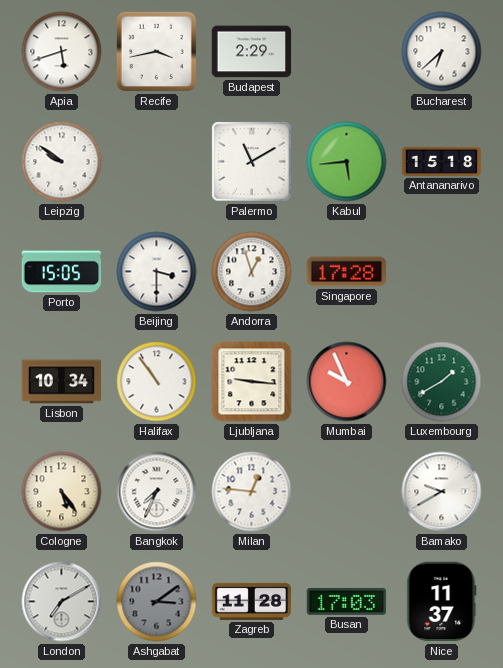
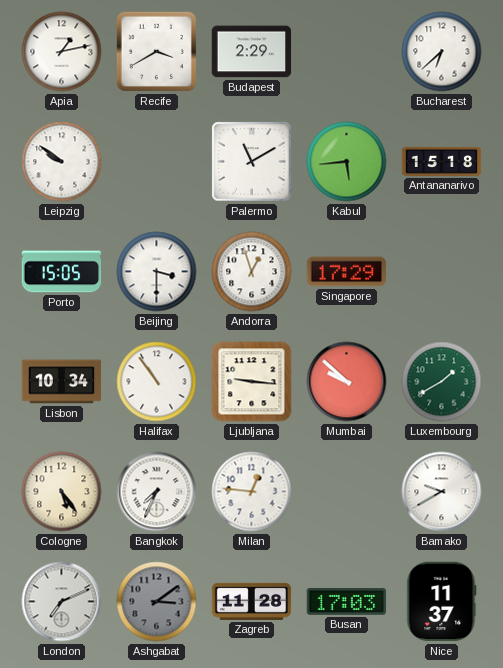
Apia: 5:42 -> 1:13
Recife: 3:43 -> 3:40
Singapore: 17:28 -> 17:29
Mumbai: 9:56 -> 9:52
London: 7:10 -> 7:11
